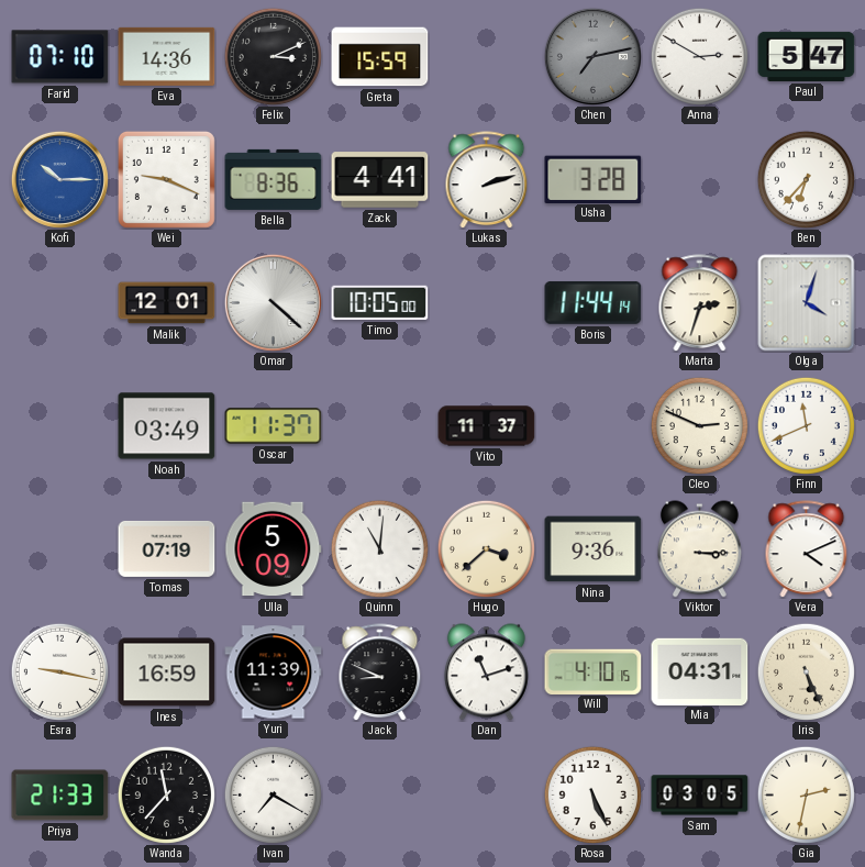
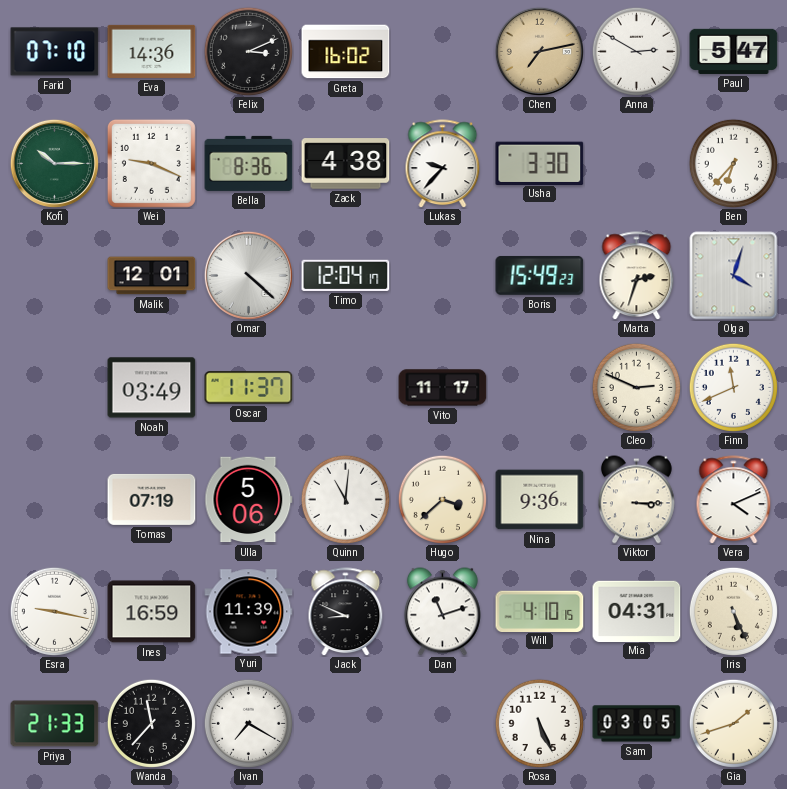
Greta: 15:59 -> 16:02
Chen dial: grey -> champagne
Kofi dial: blue -> green
Zack: 4:41 -> 4:38
Lukas: 2:12 -> 9:37
Usha: 3:28 -> 3:30
Timo: 10:05 -> 12:04
Boris: 11:44 -> 15:49
Vito: 11:37 -> 11:17
Ulla: 5:09 -> 5:06
Gia: 2:32 -> 1:42
